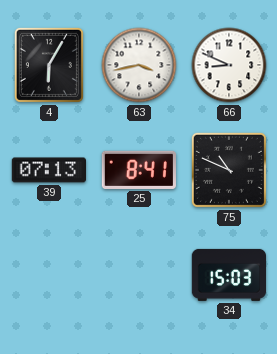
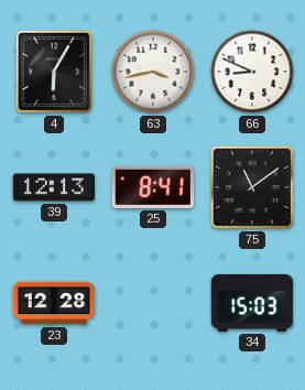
39: 07:13 -> 12:13
75: 10:49 -> 11:09
23: none -> 12:28
